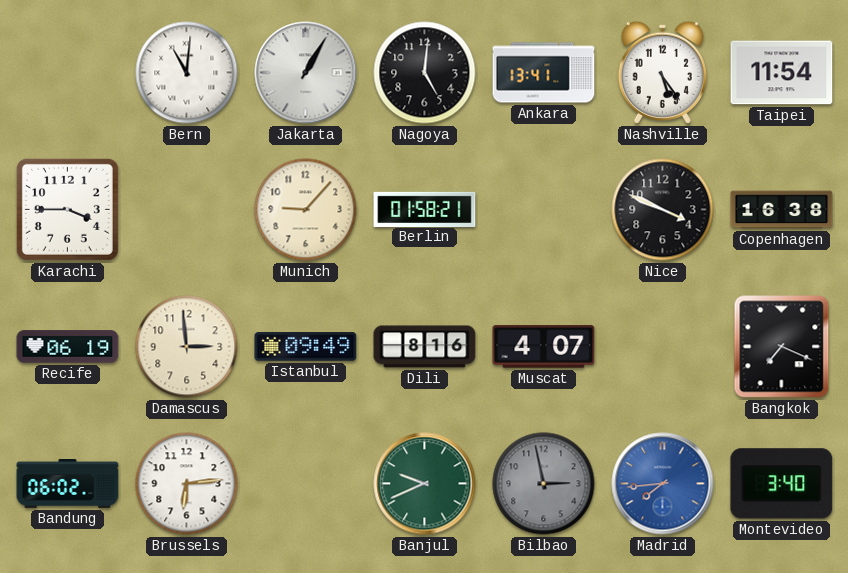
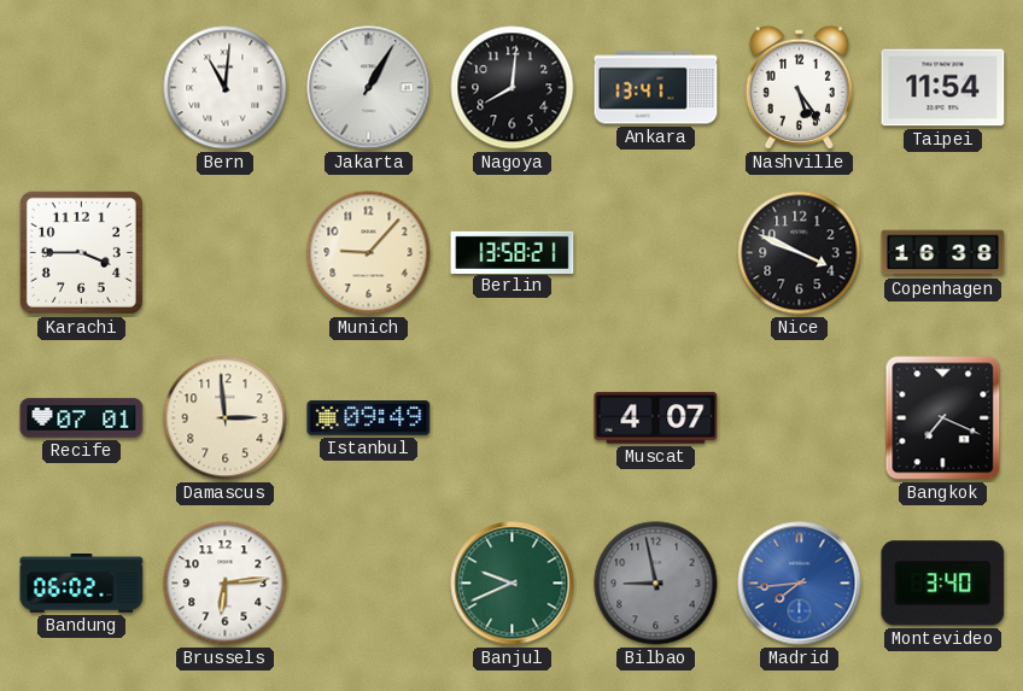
Nagoya: 5:01 -> 8:01
Berlin: 01:58 -> 13:58
Recife: 06:19 -> 07:01
Dili: 8:16 -> none
Bilbao: 2:58 -> 8:58
